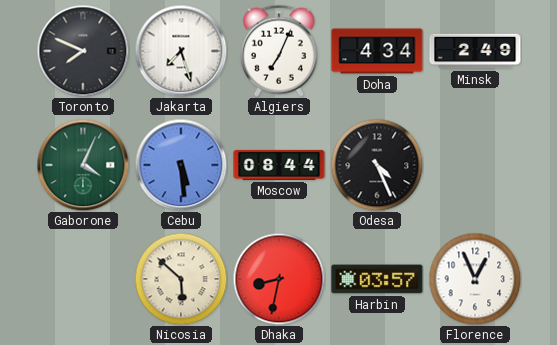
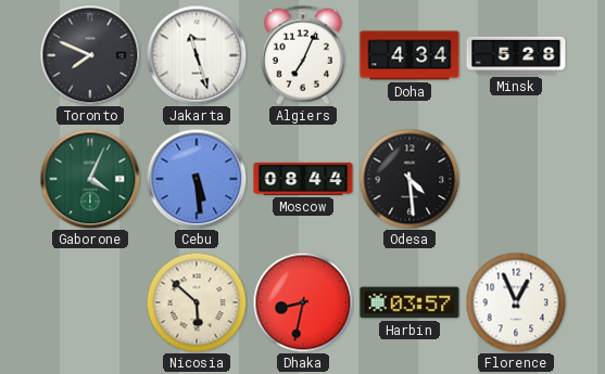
Jakarta: 7:27 -> 11:27
Minsk: 2:49 -> 5:28
Odesa: 4:26 -> 4:29
